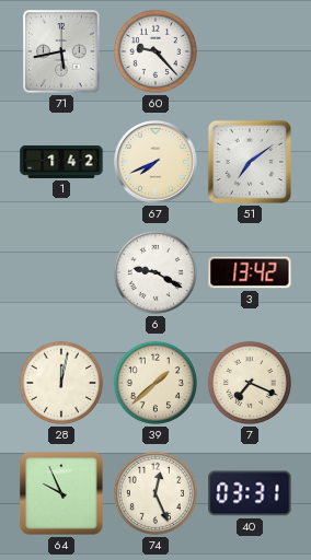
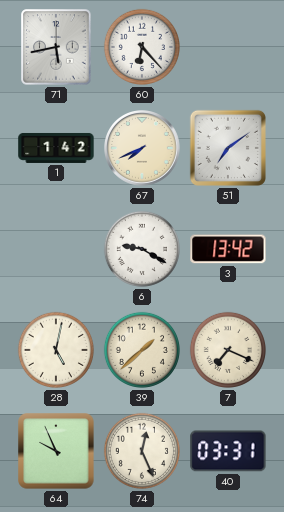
60: 9:23 -> 6:23
28: 12:02 -> 5:02
